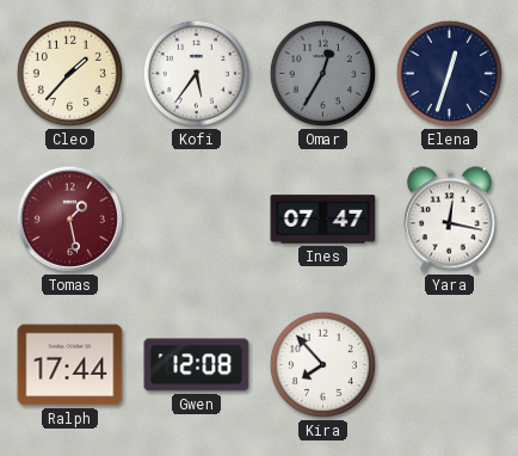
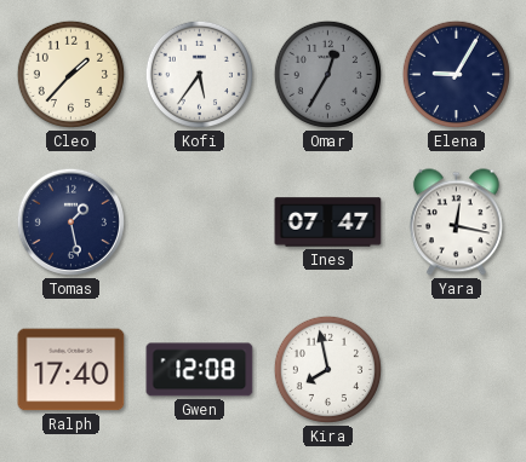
Elena: 12:33 -> 9:05
Tomas dial: burgundy -> navy
Ralph: 17:44 -> 17:40
Kira: 7:53 -> 7:58
